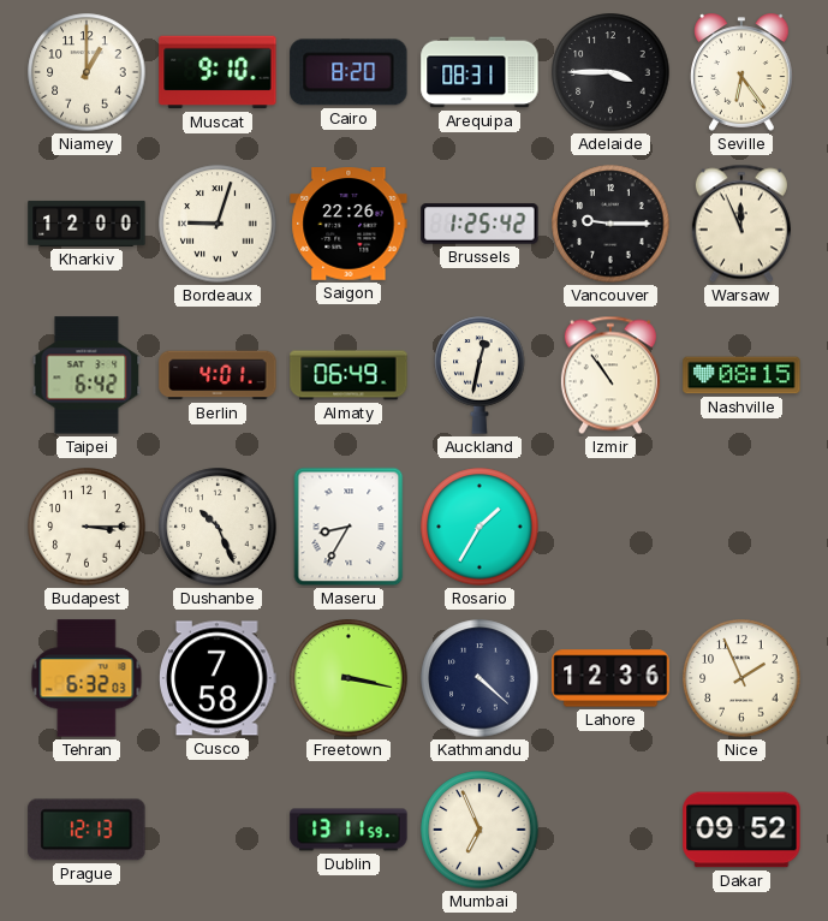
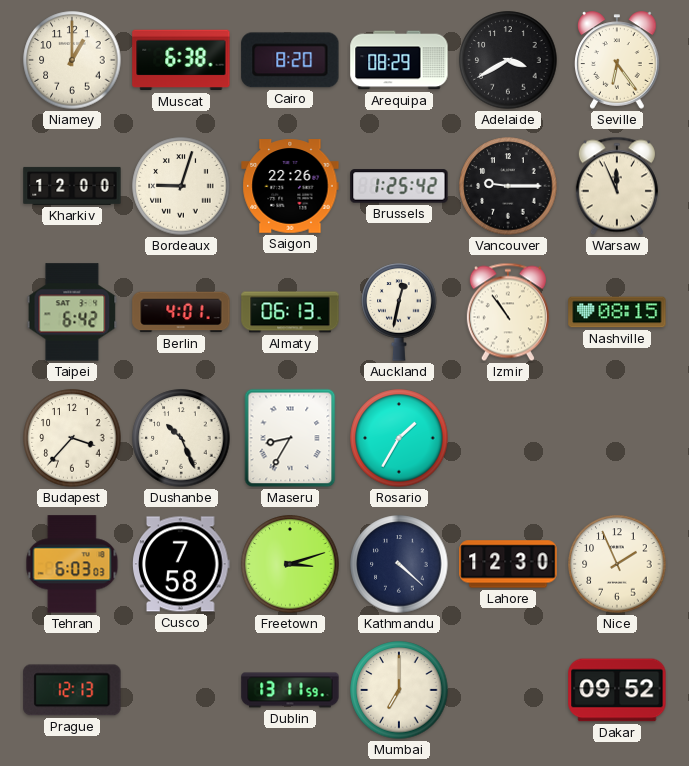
Muscat: 9:10 -> 6:38
Arequipa: 08:31 -> 08:29
Adelaide: 3:45 -> 3:40
Almaty: 06:49 -> 06:13
Budapest: 3:15 -> 3:37
Tehran: 6:32 -> 6:03
Freetown: 3:17 -> 3:12
Lahore: 12:36 -> 12:30
Mumbai: 6:56 -> 7:00
